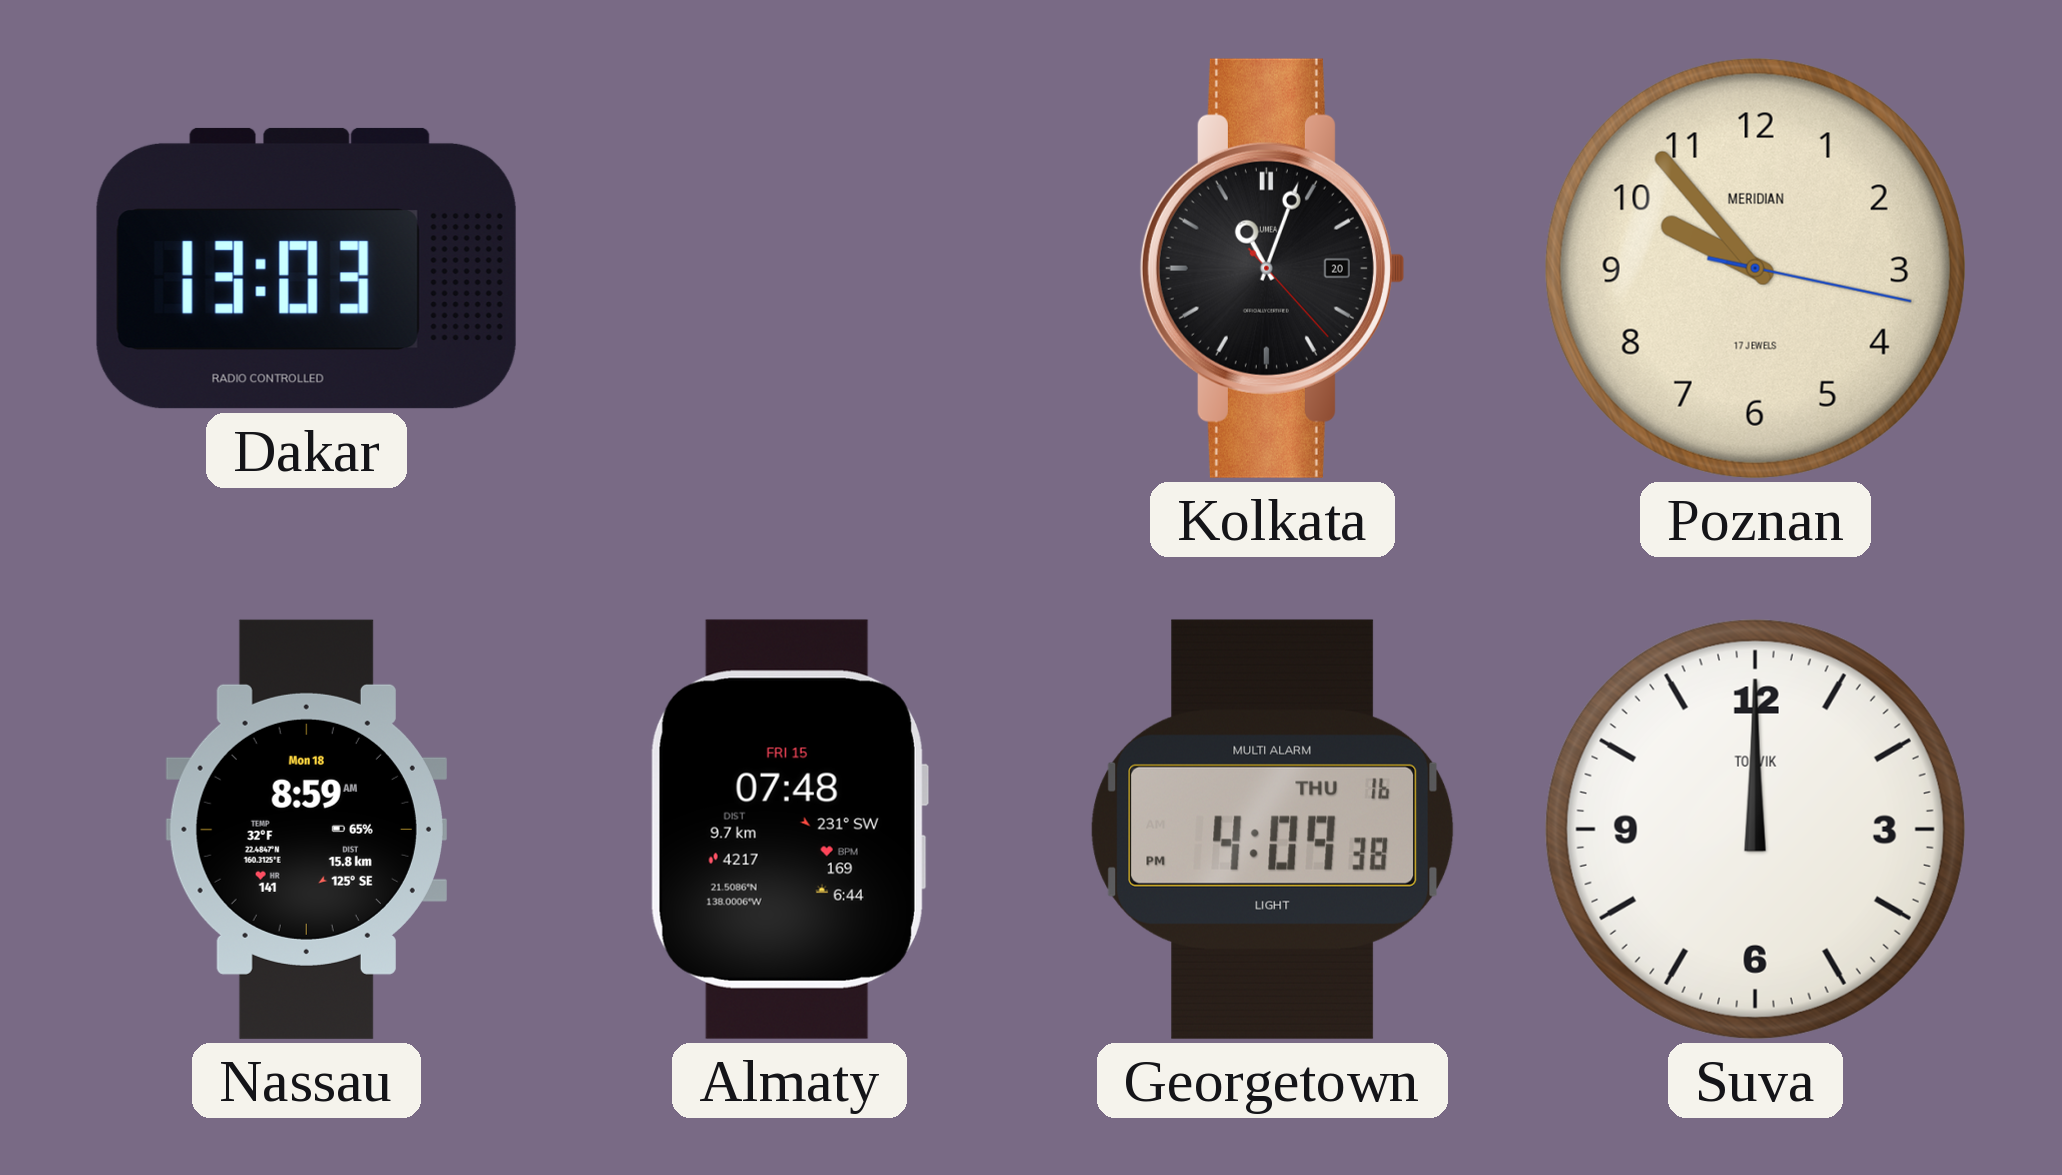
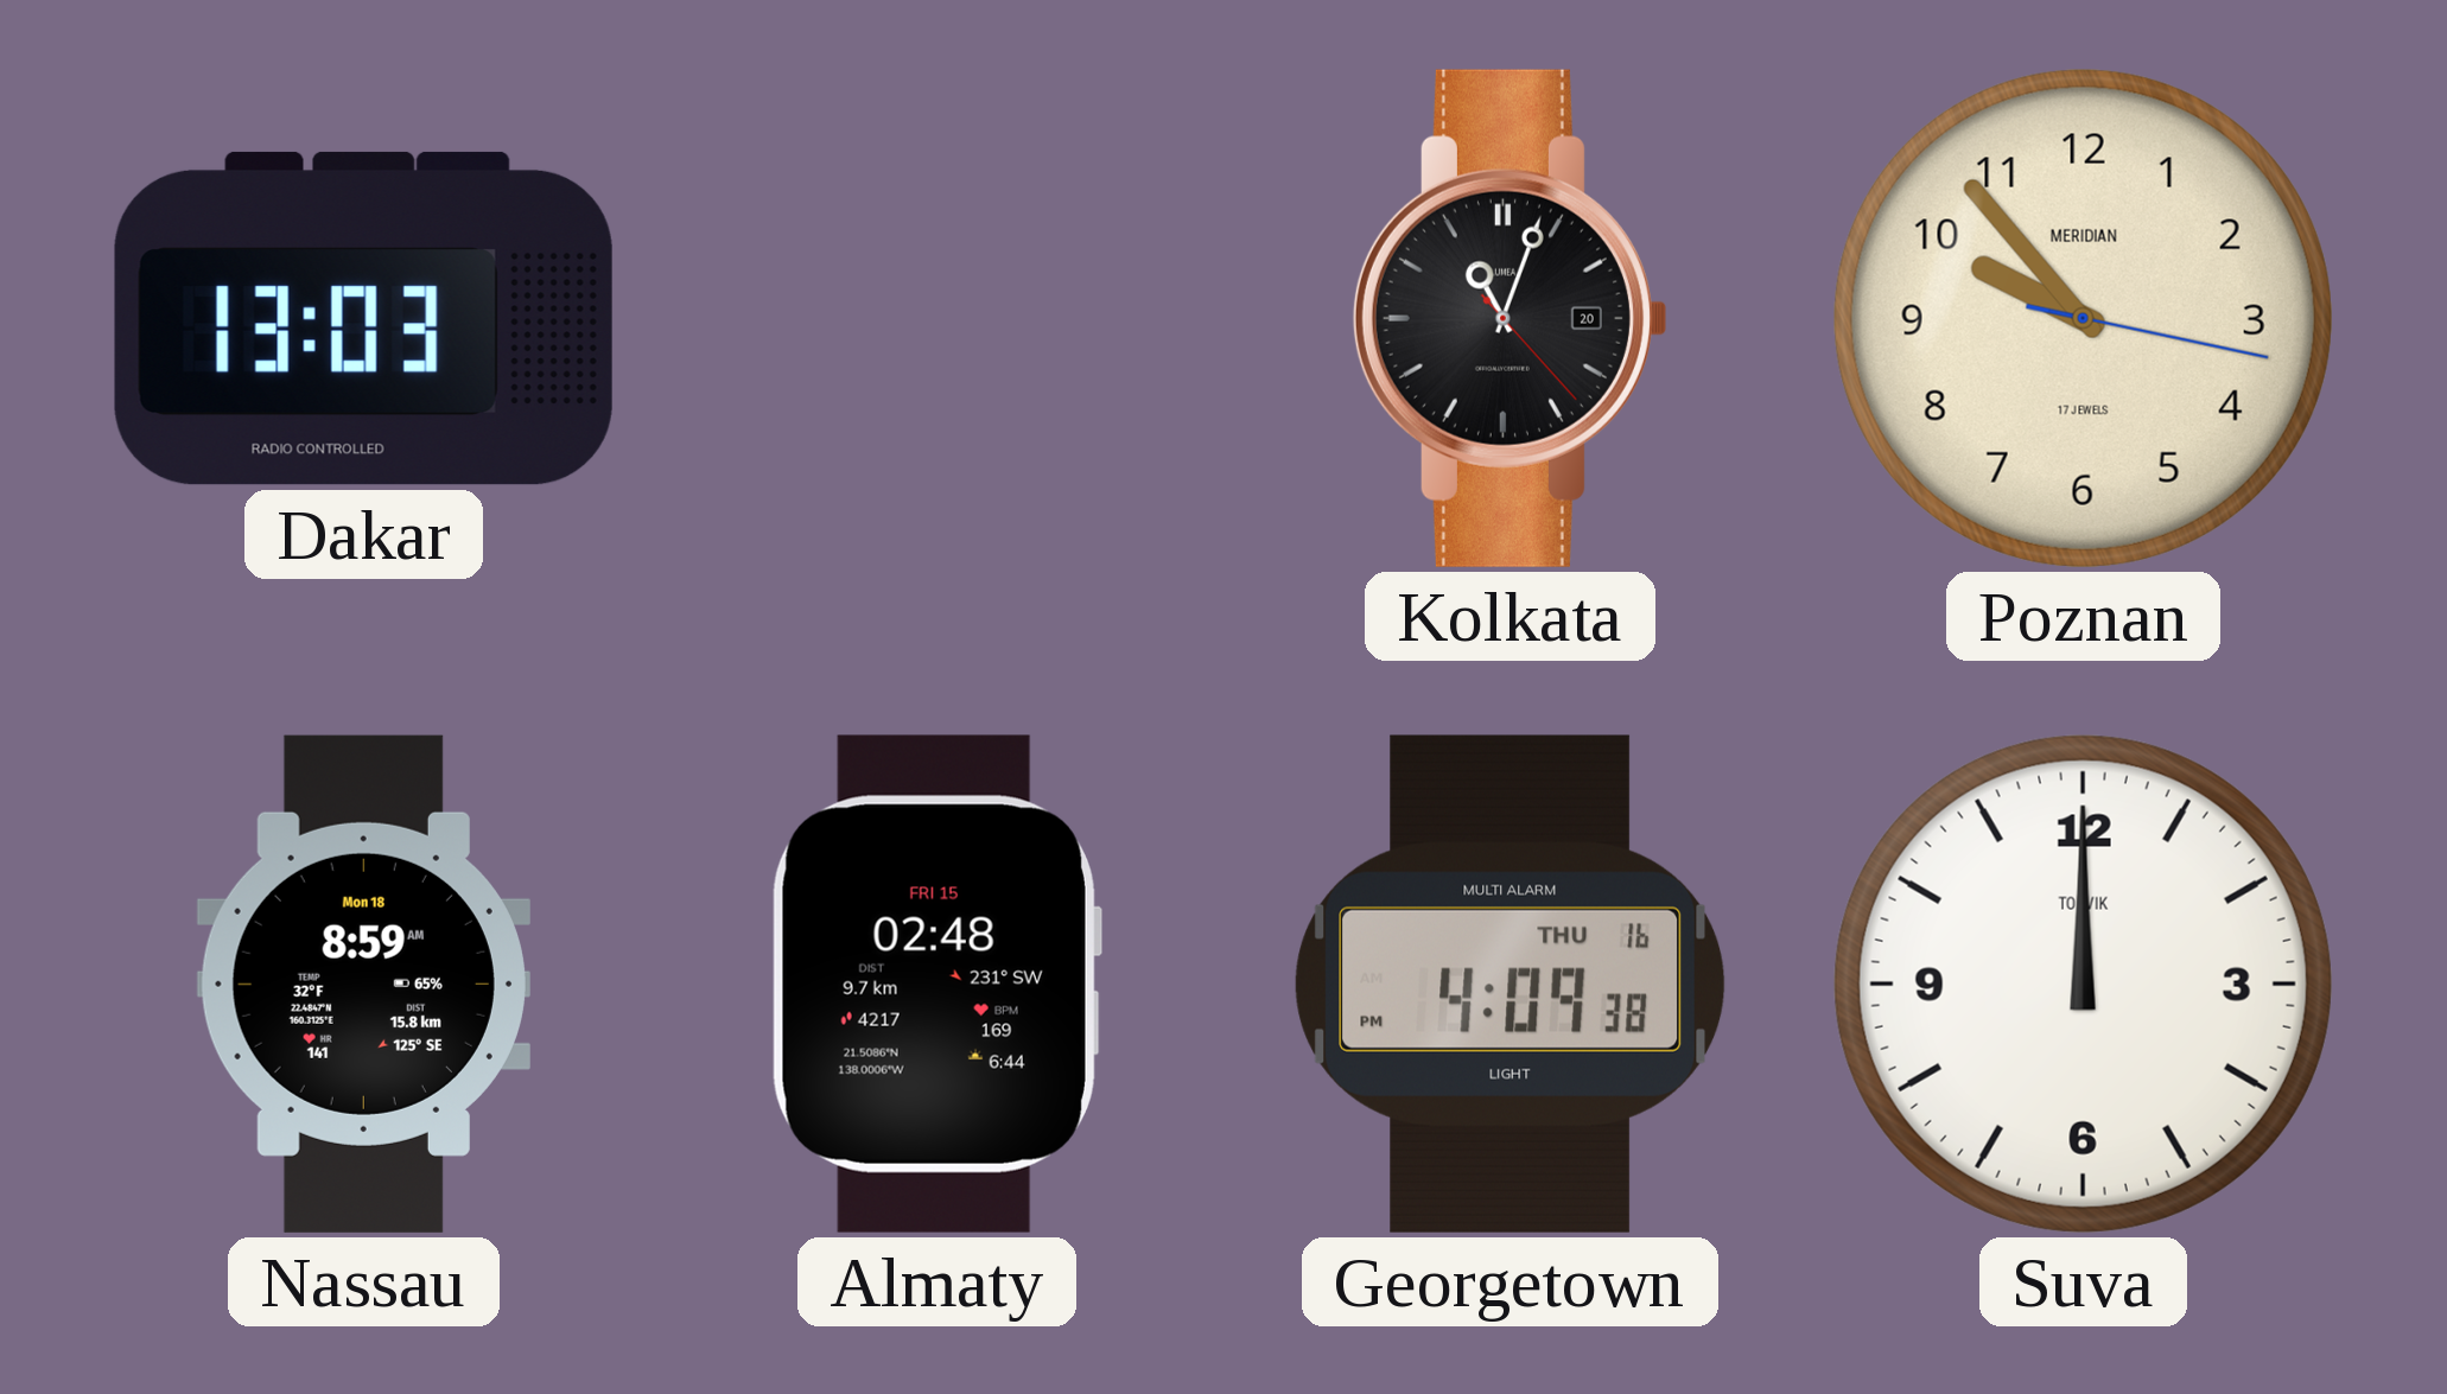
Almaty: 07:48 -> 02:48
